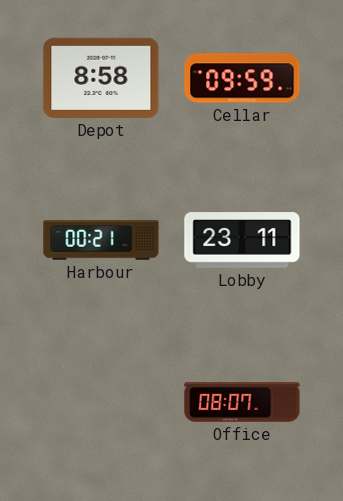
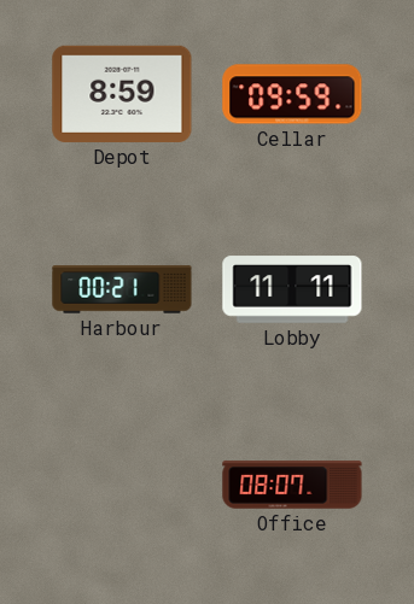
Depot: 8:58 -> 8:59
Lobby: 23:11 -> 11:11
